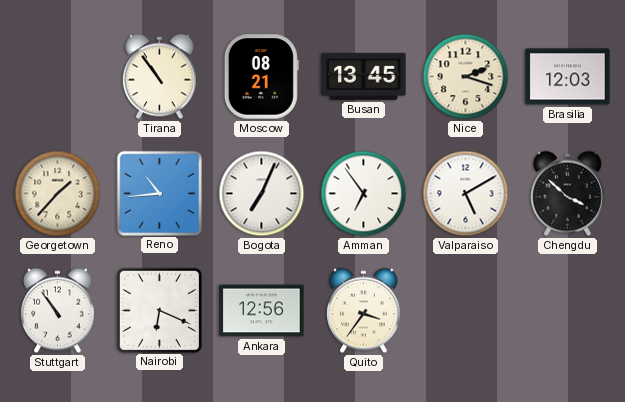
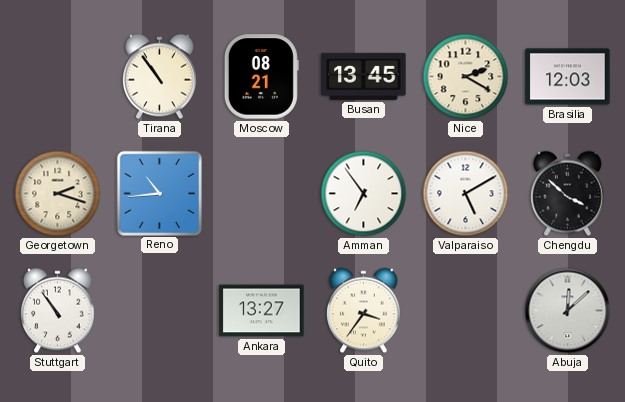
Nice: 2:18 -> 2:20
Georgetown: 1:37 -> 2:18
Bogota: 7:04 -> none
Nairobi: 6:19 -> none
Ankara: 12:56 -> 13:27
Abuja: none -> 12:08
